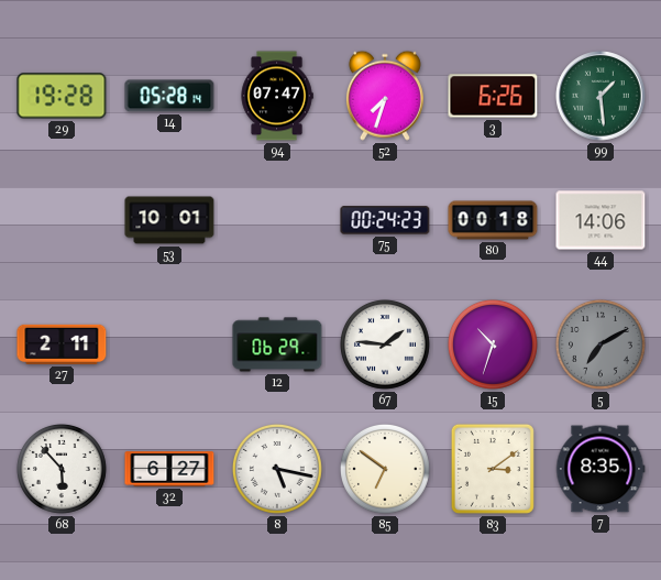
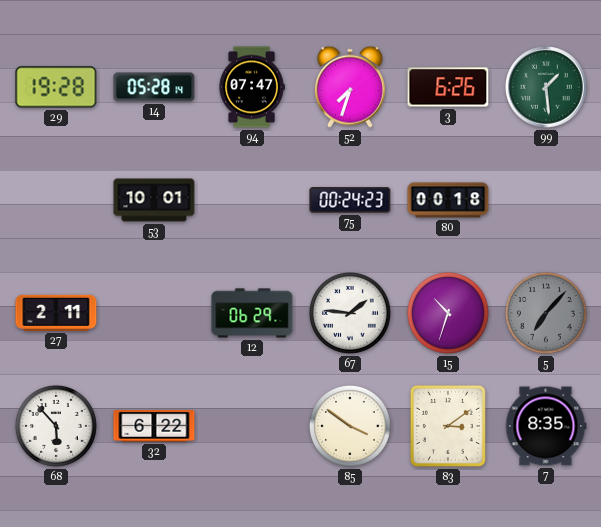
44: 14:06 -> none
5: 7:10 -> 7:07
32: 6:27 -> 6:22
8: 5:17 -> none
85: 6:51 -> 3:51
